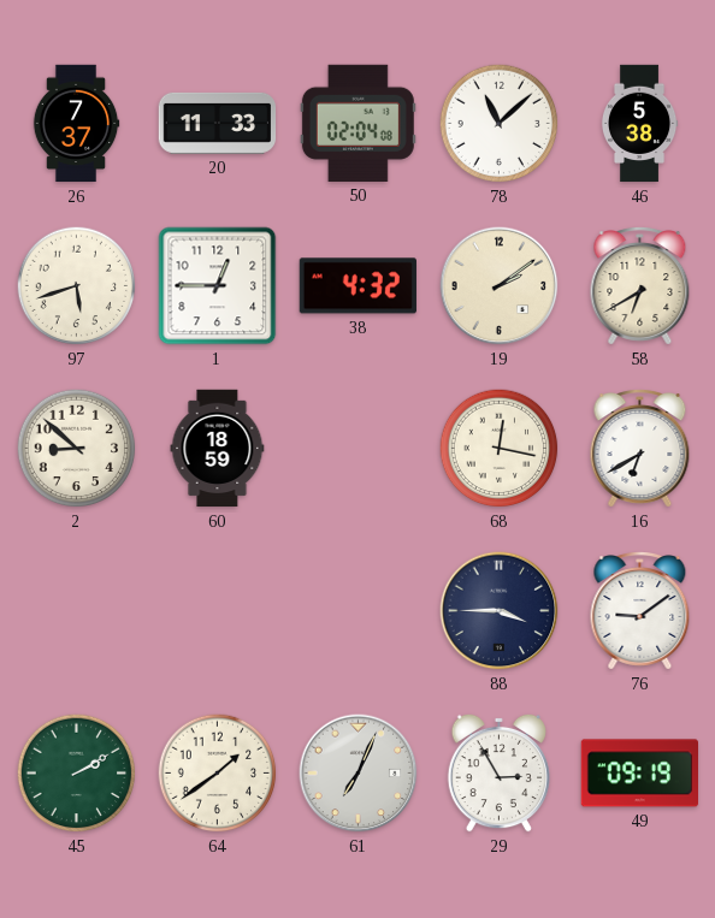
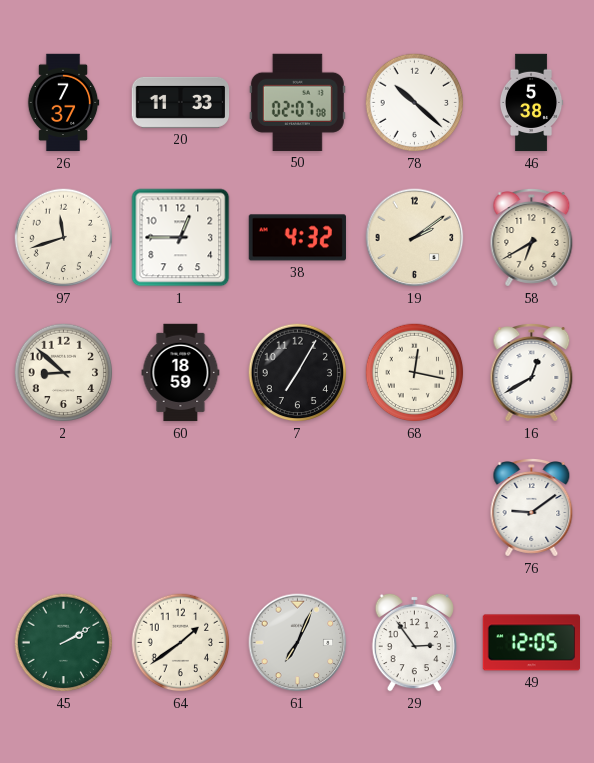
50: 02:04 -> 02:07
78: 11:08 -> 10:22
97: 5:42 -> 11:42
7: none -> 7:05
16: 6:40 -> 12:40
88: 3:45 -> none
29: 2:55 -> 2:54
49: 09:19 -> 12:05
